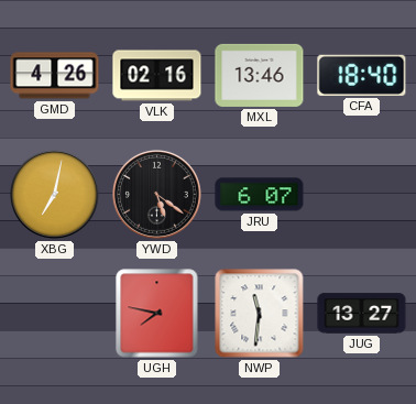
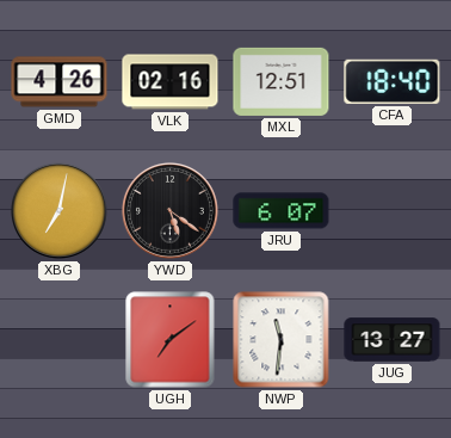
MXL: 13:46 -> 12:51
UGH: 7:47 -> 7:09
